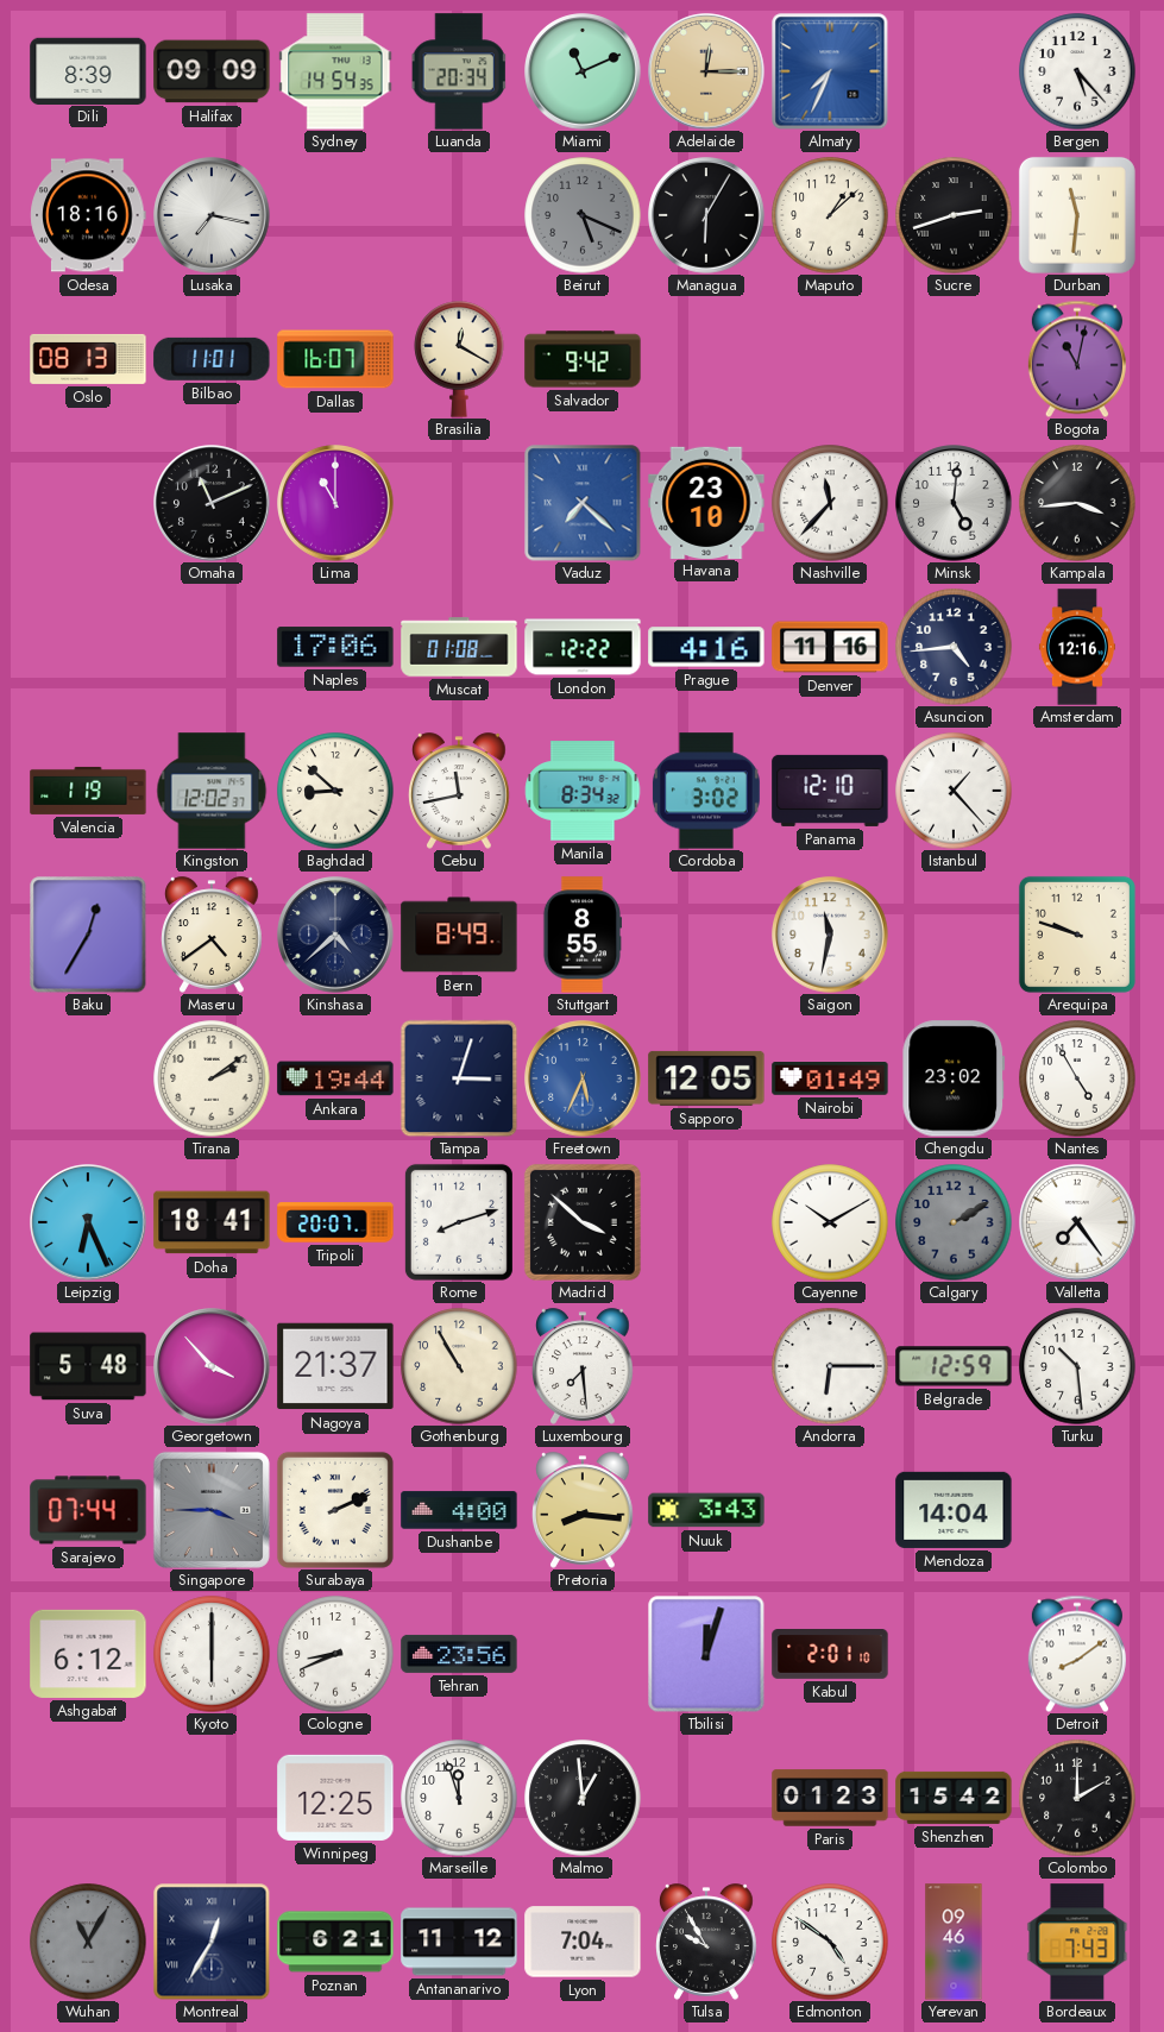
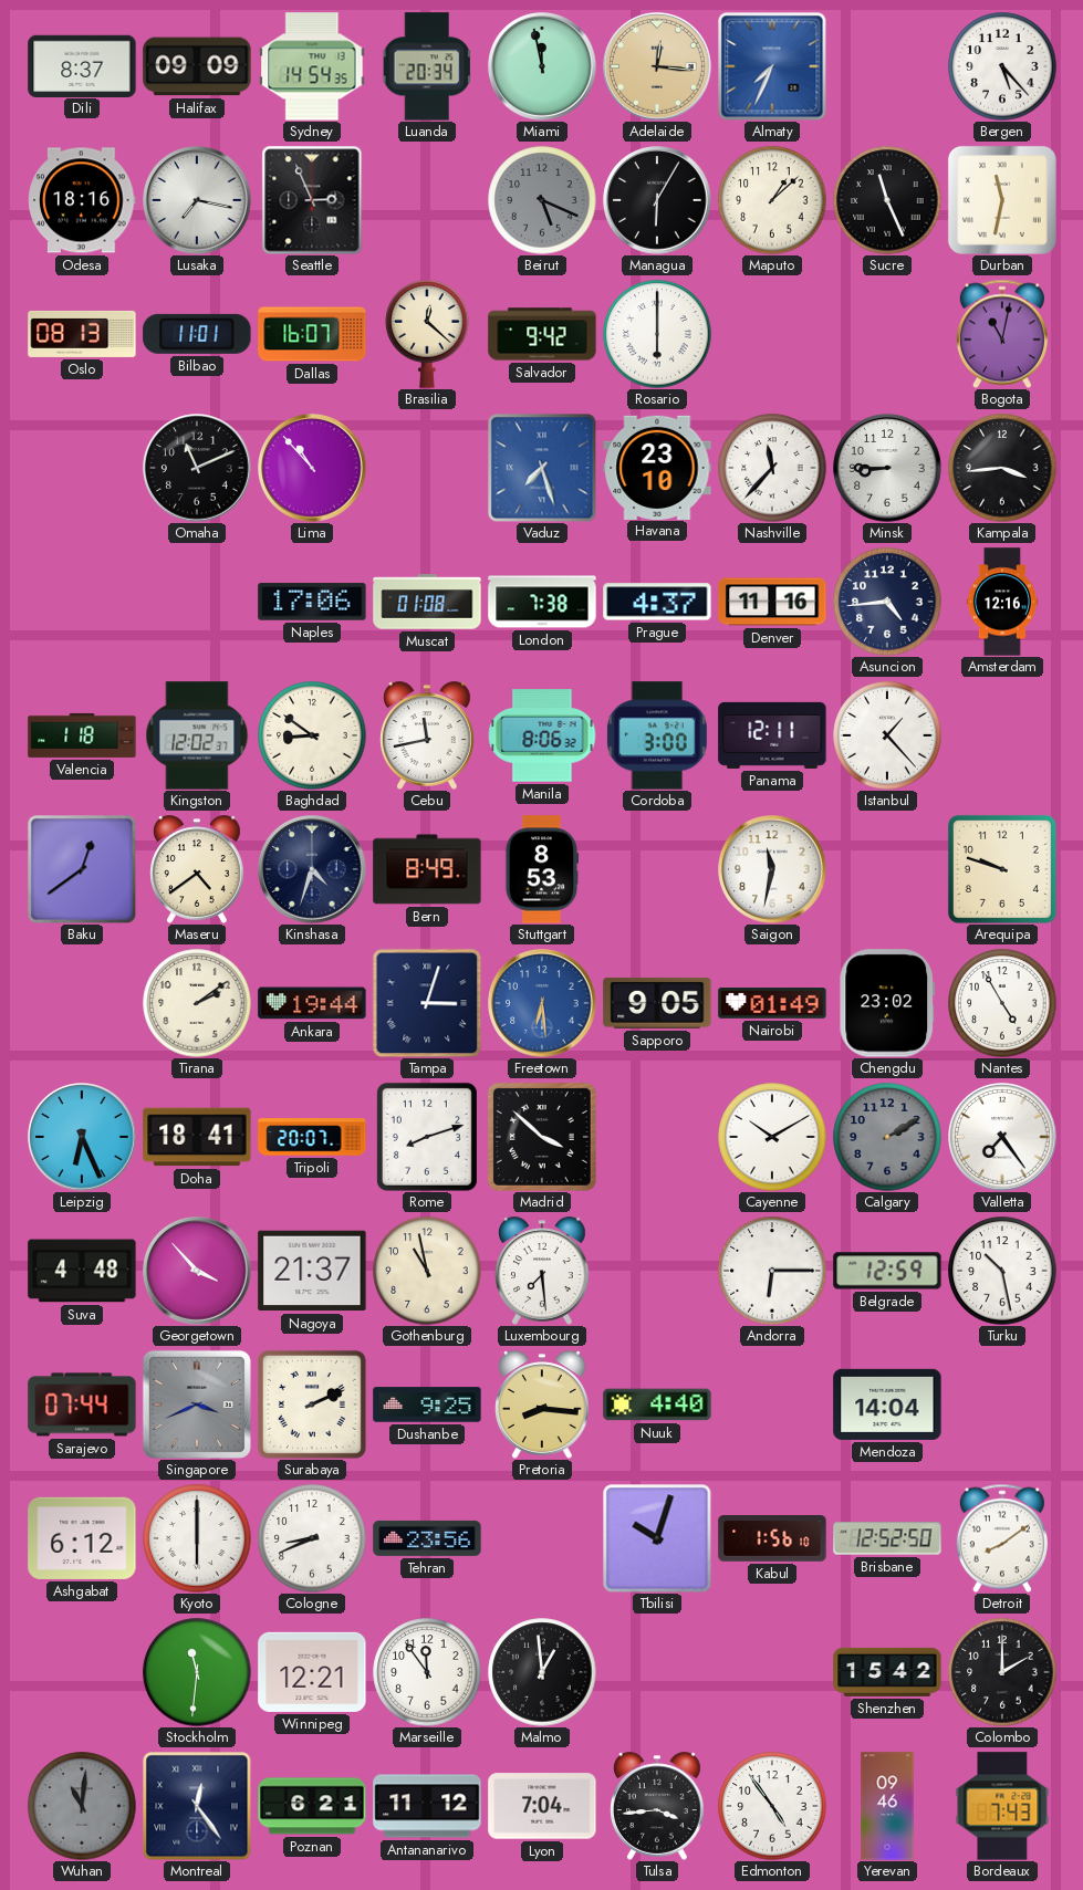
Dili: 8:39 -> 8:37
Miami: 11:11 -> 11:58
Adelaide: 12:15 -> 12:16
Seattle: none -> 2:56
Sucre: 2:42 -> 11:26
Durban: 11:31 -> 11:32
Brasilia: 12:20 -> 12:22
Rosario: none -> 6:00
Lima: 11:00 -> 10:53
Vaduz: 7:22 -> 7:27
Minsk: 5:01 -> 8:45
London: 12:22 -> 7:38
Prague: 4:16 -> 4:37
Valencia: 1:19 -> 1:18
Baghdad: 8:52 -> 8:51
Manila: 8:34 -> 8:06
Cordoba: 3:02 -> 3:00
Panama: 12:10 -> 12:11
Baku: 12:35 -> 12:39
Kinshasa: 4:38 -> 4:33
Stuttgart: 8:55 -> 8:53
Freetown: 5:34 -> 6:29
Sapporo: 12:05 -> 9:05
Suva: 5:48 -> 4:48
Gothenburg: 10:55 -> 10:58
Turku: 10:29 -> 10:28
Singapore: 3:45 -> 3:41
Dushanbe: 4:00 -> 9:25
Nuuk: 3:43 -> 4:40
Tbilisi: 12:03 -> 10:03
Kabul: 2:01 -> 1:56
Brisbane: none -> 12:52
Stockholm: none -> 11:31
Winnipeg: 12:25 -> 12:21
Marseille: 11:57 -> 11:54
Paris: 01:23 -> none
Wuhan: 11:05 -> 11:01
Montreal: 12:35 -> 12:24
Tulsa: 9:55 -> 3:44
Edmonton: 4:51 -> 4:54
